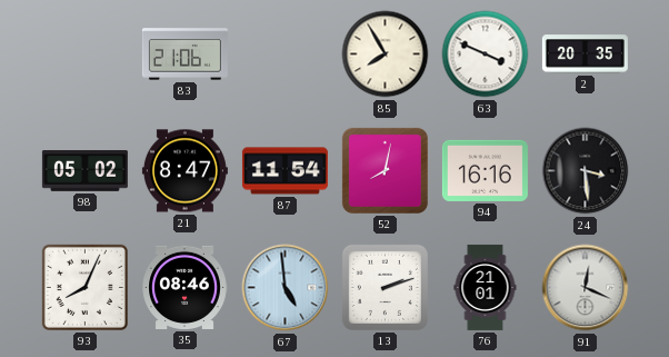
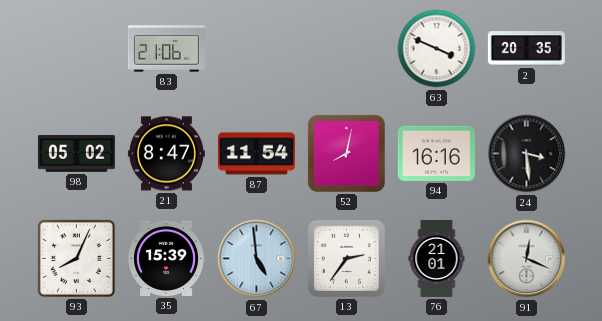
85: 7:55 -> none
35: 08:46 -> 15:39
13: 2:12 -> 2:36
